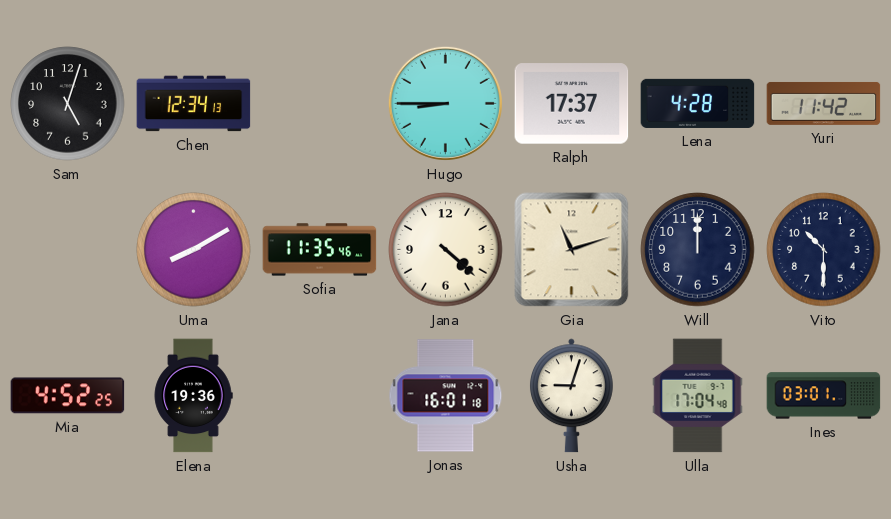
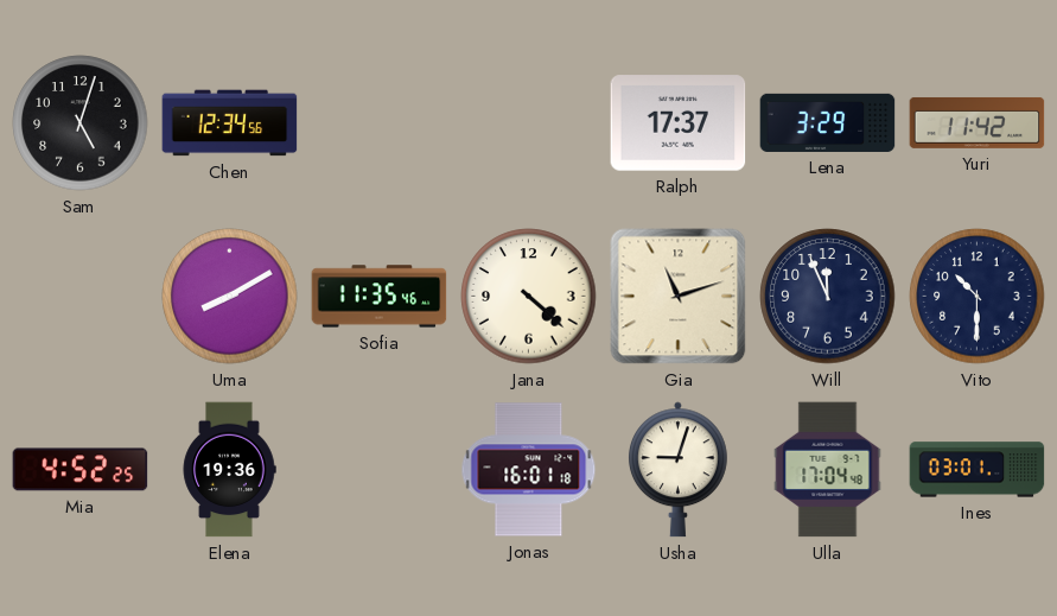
Chen: 12:34:13 -> 12:34:56
Hugo: 8:45 -> none
Lena: 4:28 -> 3:29
Will: 12:00 -> 11:56
